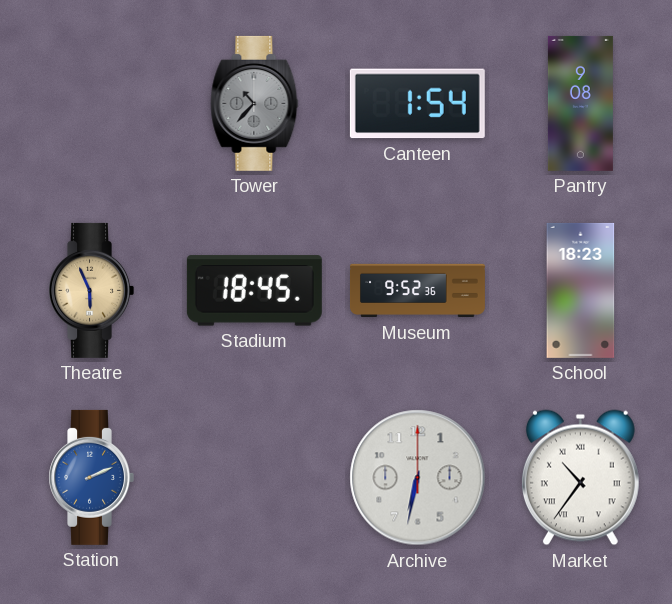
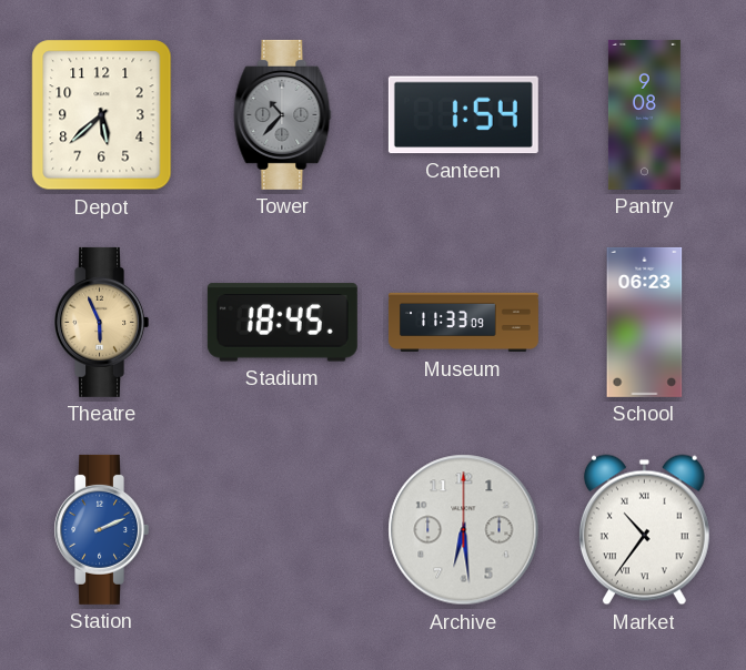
Depot: none -> 5:38
Museum: 9:52 -> 11:33
School: 18:23 -> 06:23
Archive: 6:32 -> 6:29
